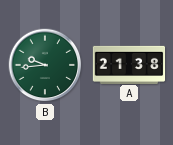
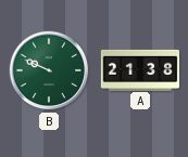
B: 9:44 -> 9:49
